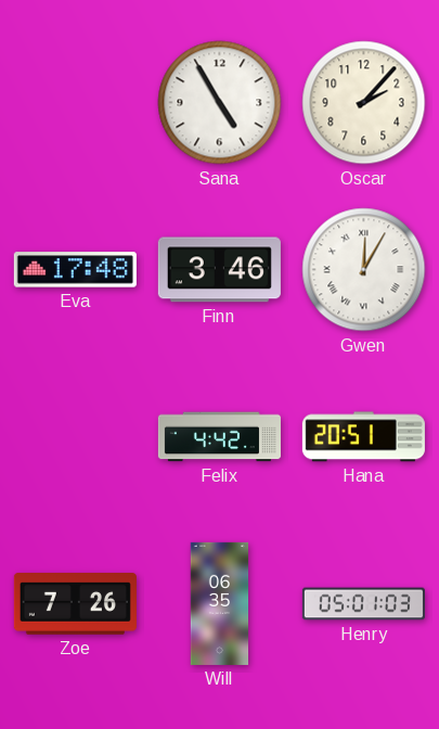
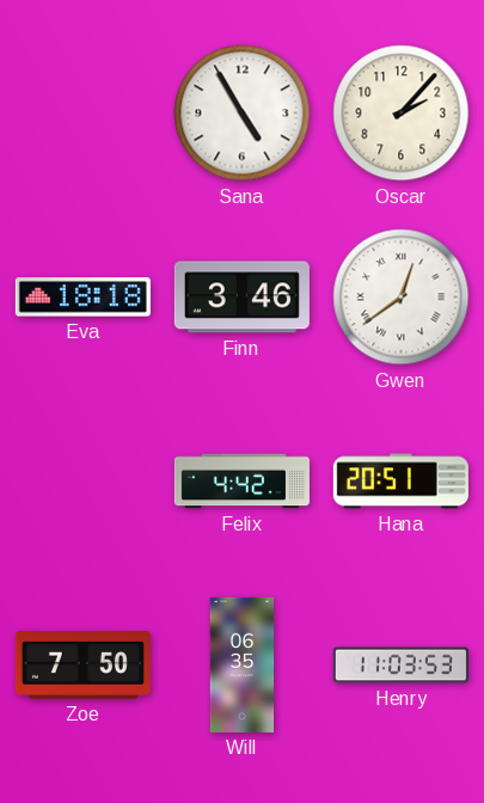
Eva: 17:48 -> 18:18
Gwen: 12:05 -> 12:39
Zoe: 7:26 -> 7:50
Henry: 05:01 -> 11:03
